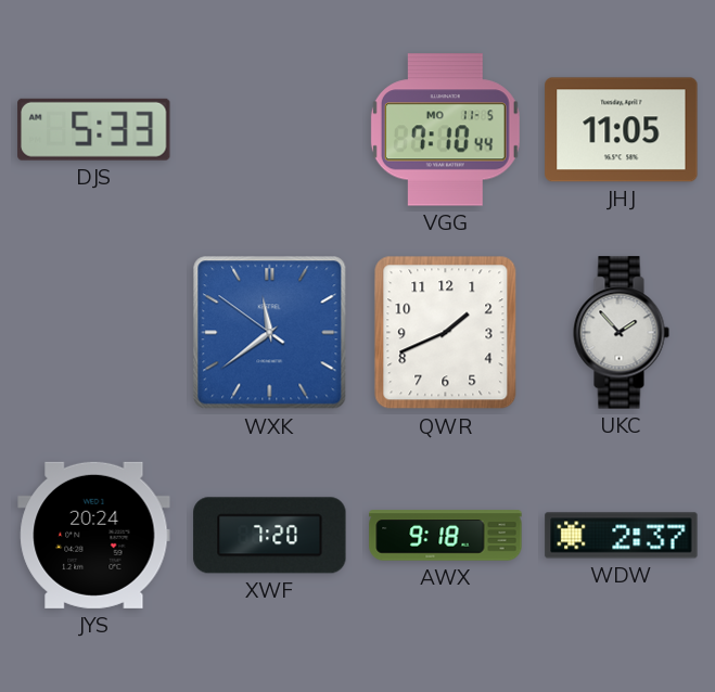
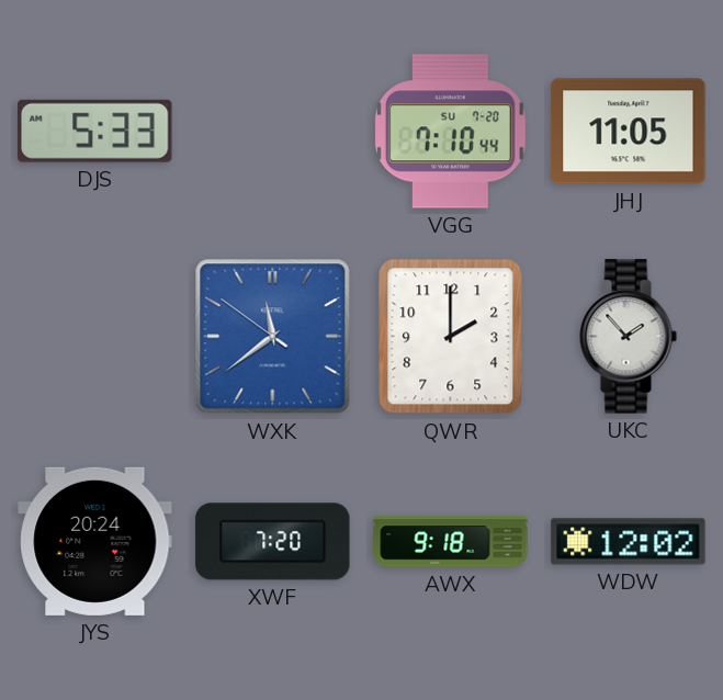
VGG date: MO 11-5 -> SU 7-20
QWR: 1:41 -> 2:00
WDW: 2:37 -> 12:02
